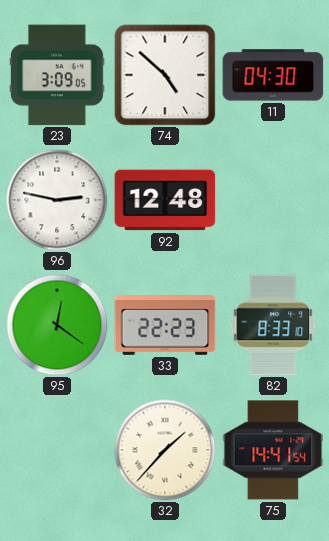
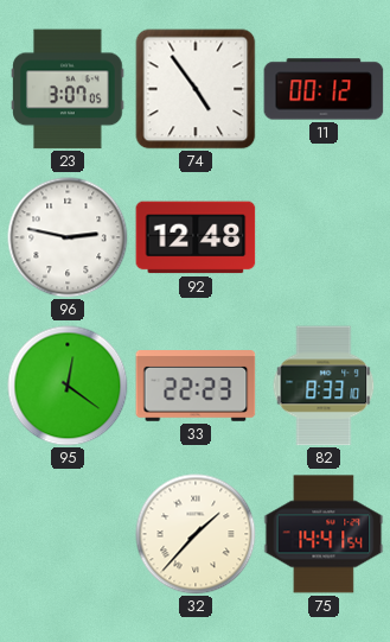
23: 3:09 -> 3:07
74: 4:52 -> 4:54
11: 04:30 -> 00:12
